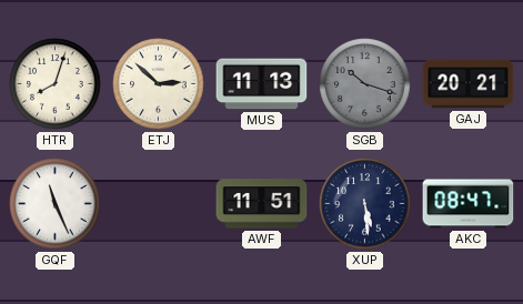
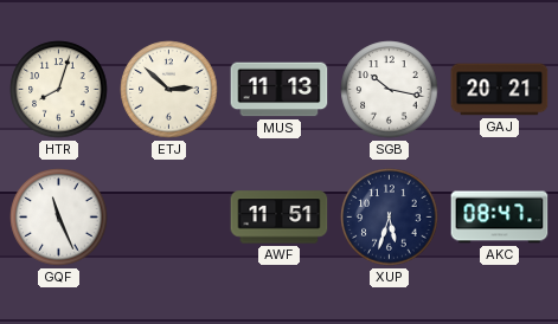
SGB: 10:18 -> 10:17
SGB dial: grey -> white
XUP: 5:29 -> 5:33
